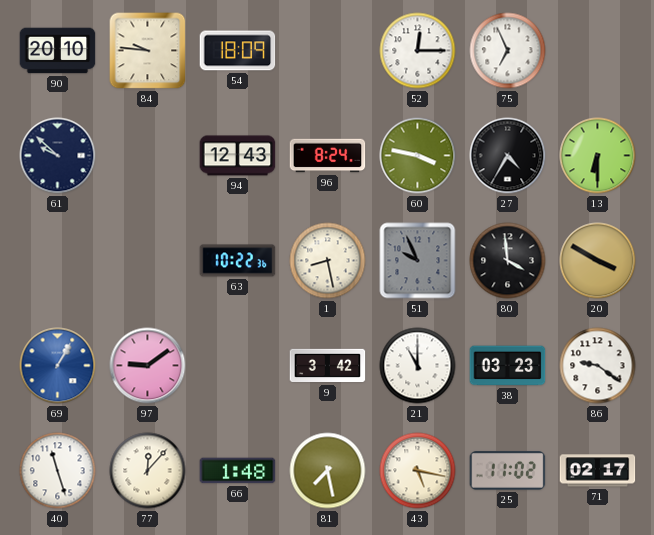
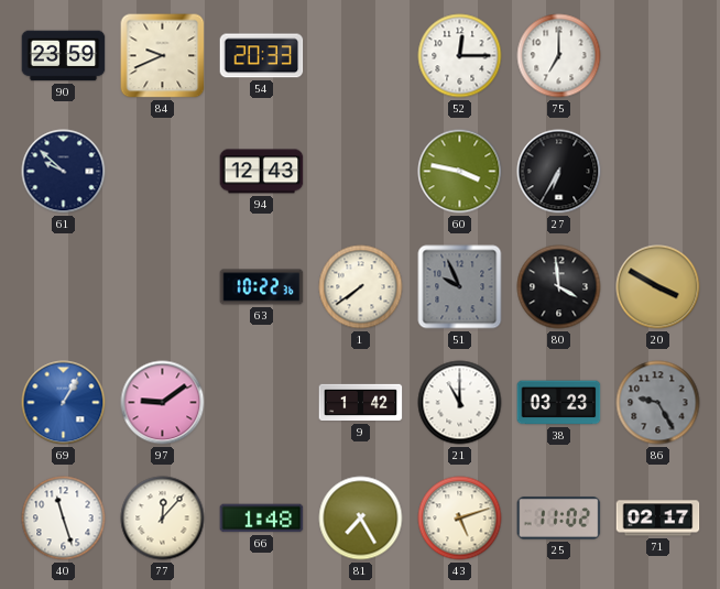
90: 20:10 -> 23:59
84: 9:46 -> 9:41
54: 18:09 -> 20:33
75: 6:56 -> 7:00
96: 8:24 -> none
27: 4:35 -> 6:35
13: 6:30 -> none
1: 8:28 -> 7:39
9: 3:42 -> 1:42
86: 9:21 -> 9:25
86 dial: white -> grey
81: 7:28 -> 7:25
43: 5:17 -> 5:12
